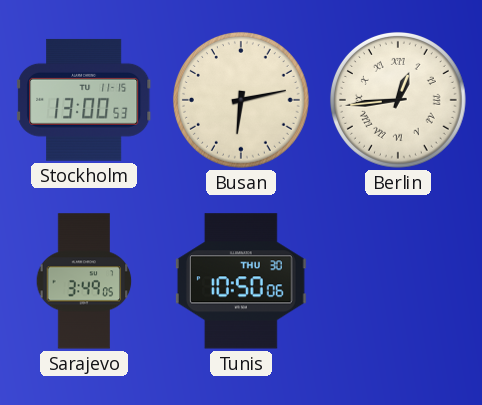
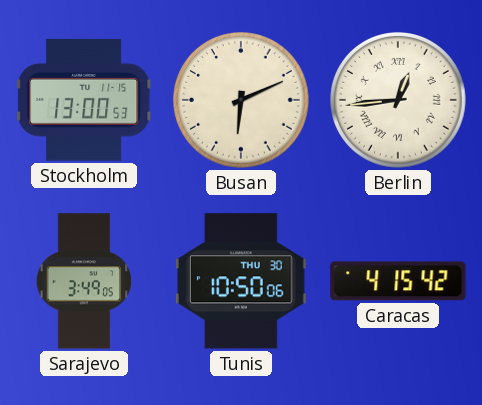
Busan: 6:13 -> 6:11
Caracas: none -> 4:15
